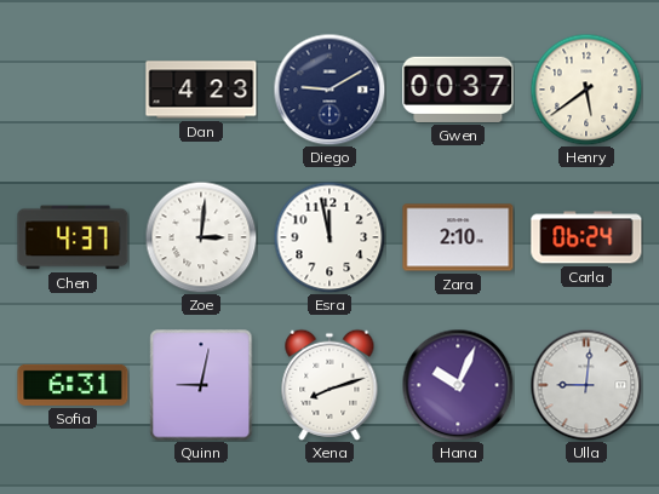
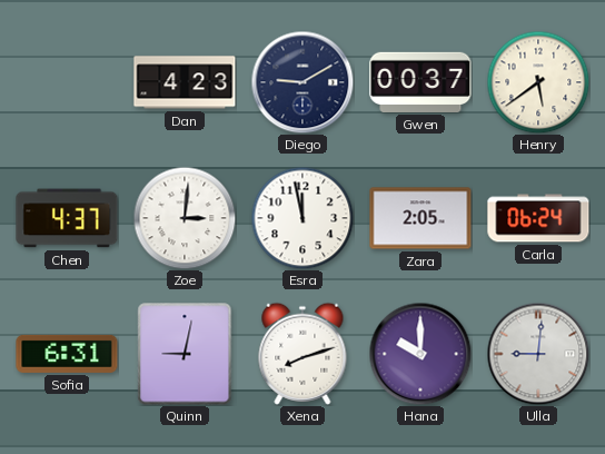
Zara: 2:10 -> 2:05
Hana: 10:04 -> 10:00
